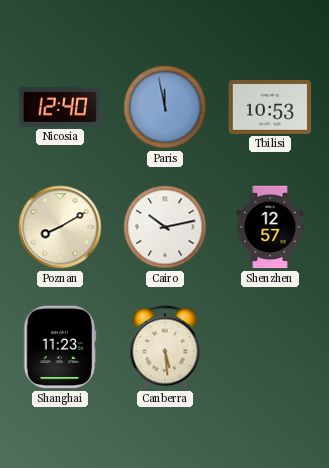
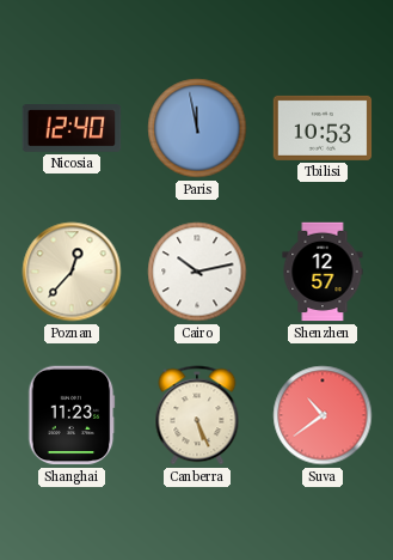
Poznan: 8:10 -> 12:37
Canberra: 5:29 -> 5:26
Suva: none -> 10:39
